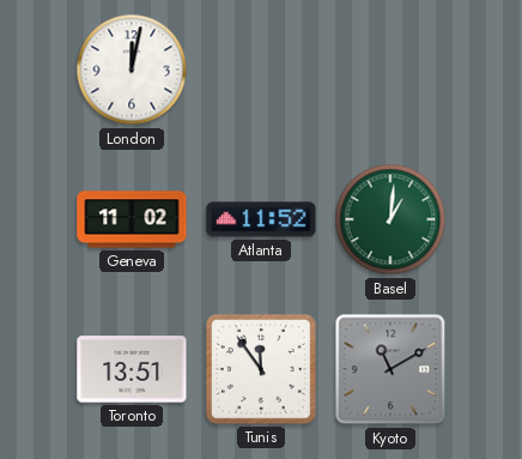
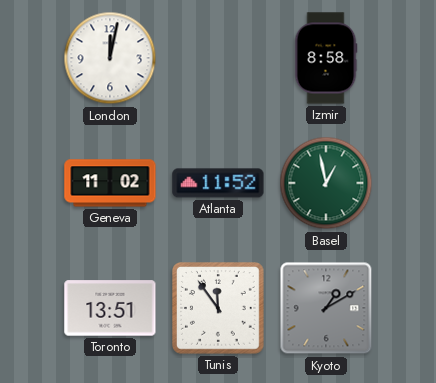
Izmir: none -> 8:58
Basel: 1:01 -> 12:58
Kyoto: 11:10 -> 1:10
